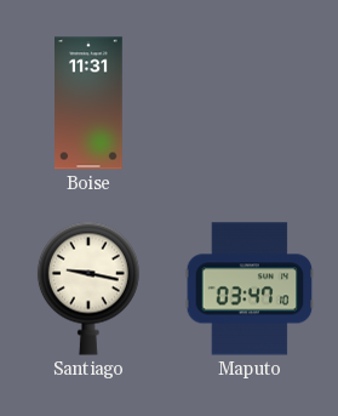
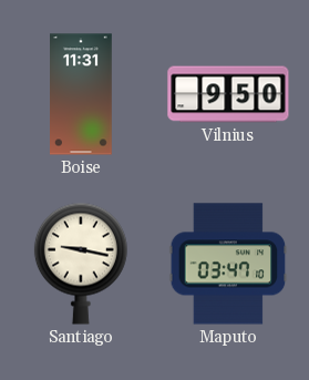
Vilnius: none -> 9:50
